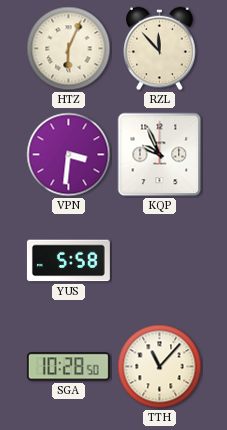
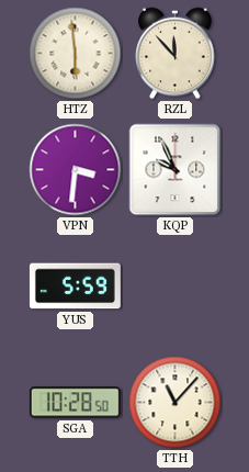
HTZ: 6:04 -> 5:59
YUS: 5:58 -> 5:59
